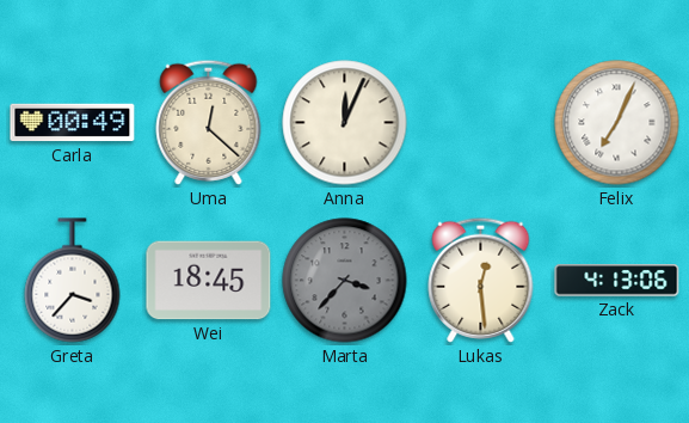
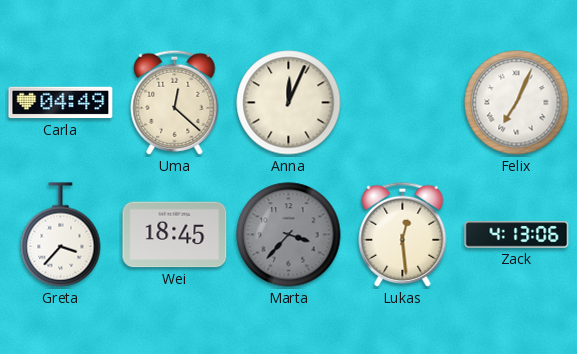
Carla: 00:49 -> 04:49
